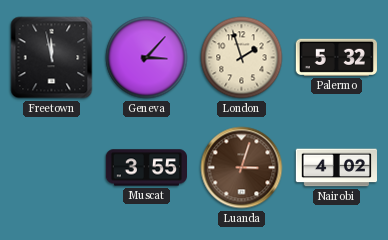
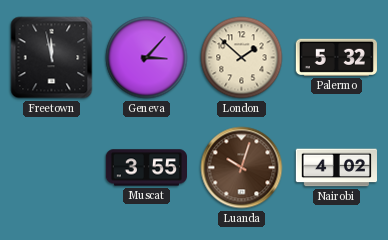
London: 1:57 -> 1:52
Luanda: 3:03 -> 10:03
